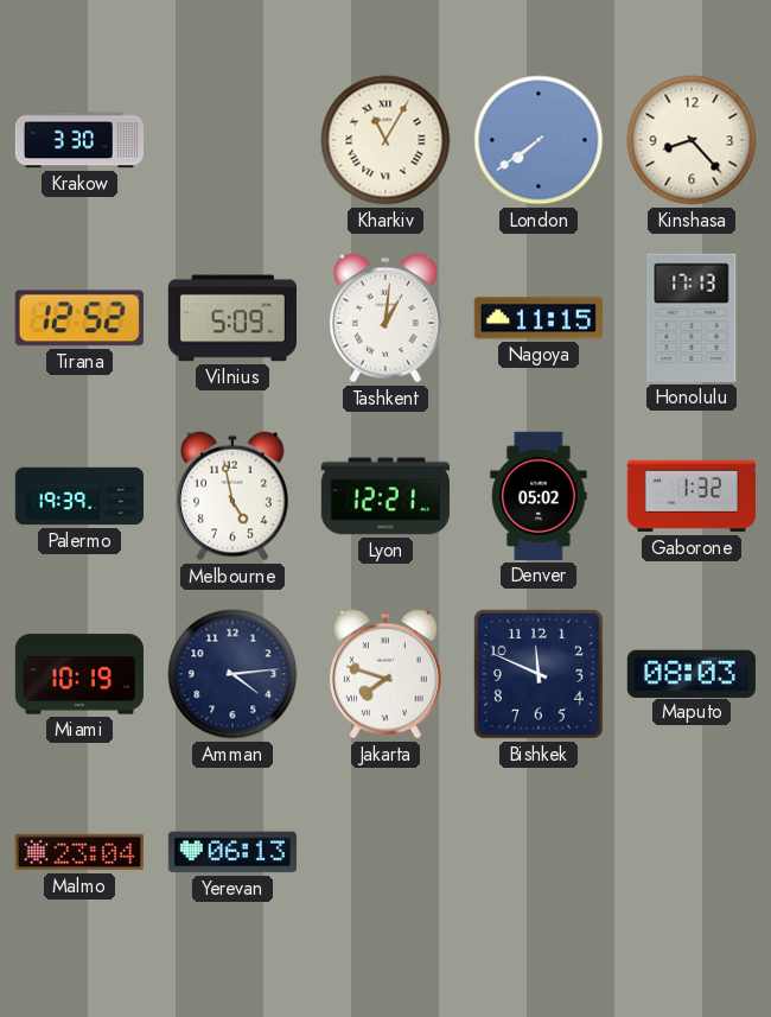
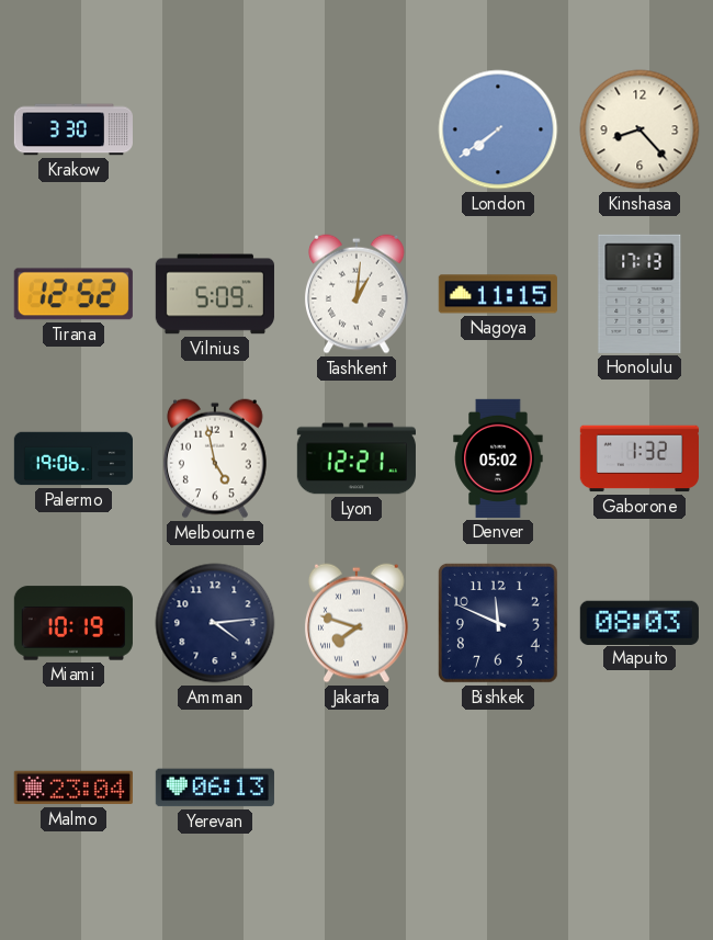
Kharkiv: 11:05 -> none
Palermo: 19:39 -> 19:06
